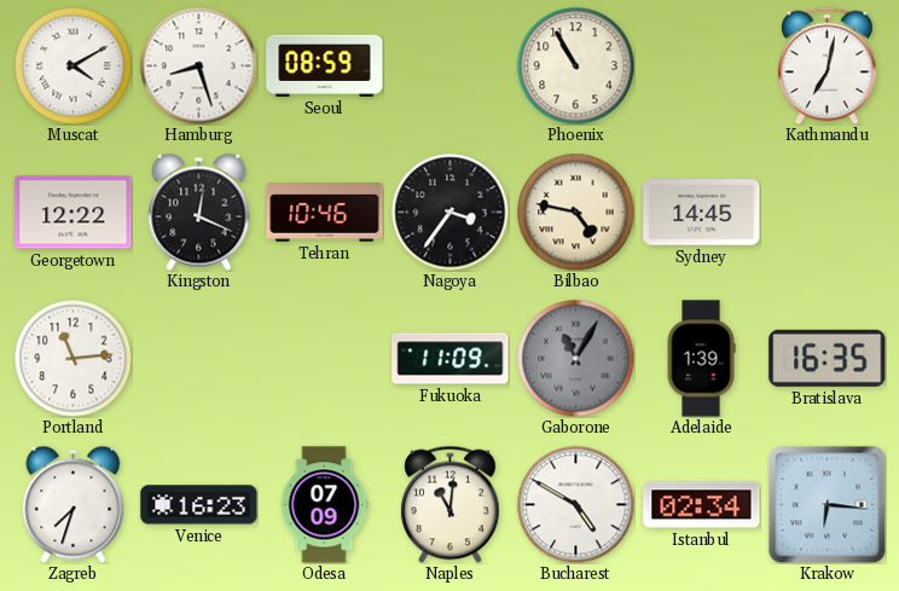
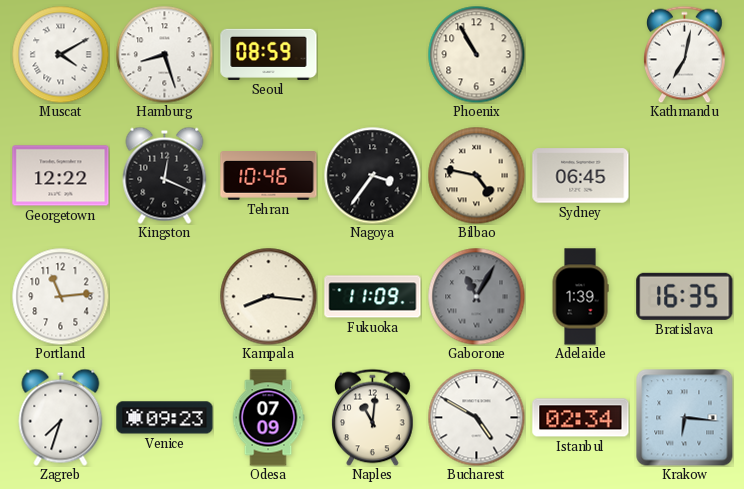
Sydney: 14:45 -> 06:45
Kampala: none -> 8:16
Venice: 16:23 -> 09:23
